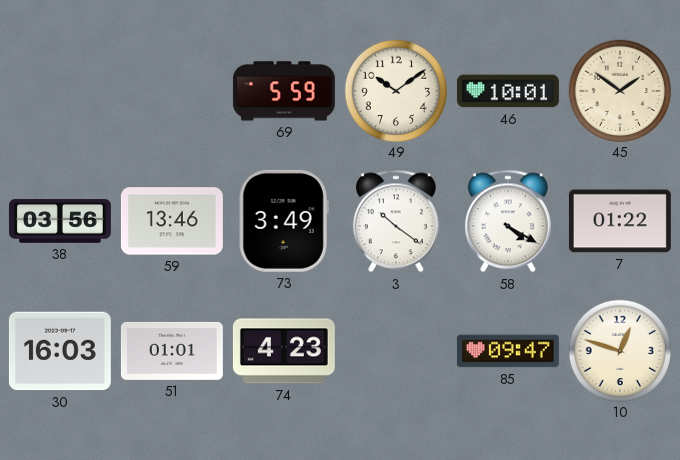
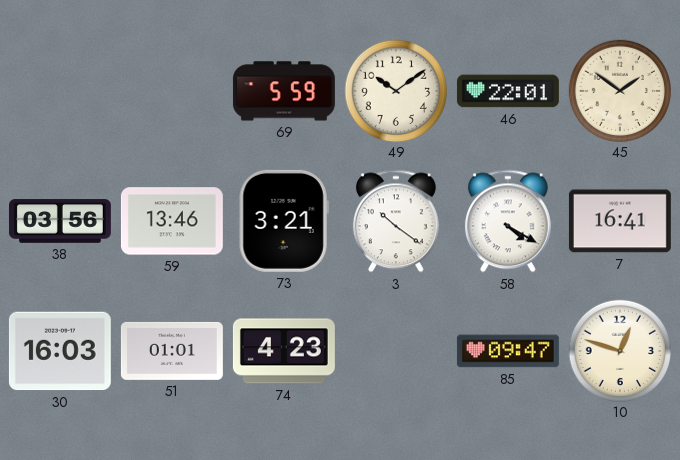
46: 10:01 -> 22:01
73: 3:49 -> 3:21
7: 01:22 -> 16:41
